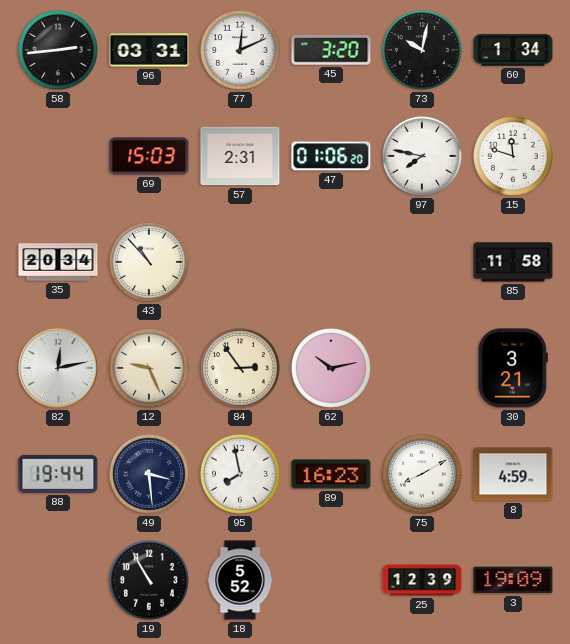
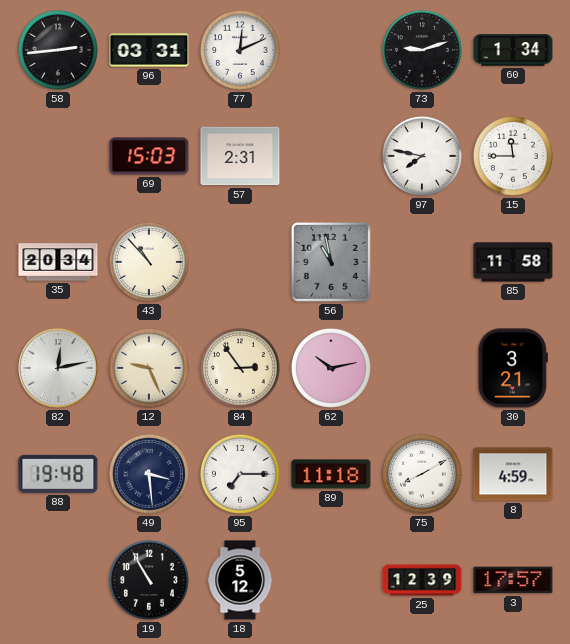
45: 3:20 -> none
73: 10:02 -> 9:12
47: 01:06 -> none
15: 11:48 -> 11:45
56: none -> 10:58
88: 19:44 -> 19:48
95: 7:58 -> 7:15
89: 16:23 -> 11:18
18: 5:52 -> 5:12
3: 19:09 -> 17:57
